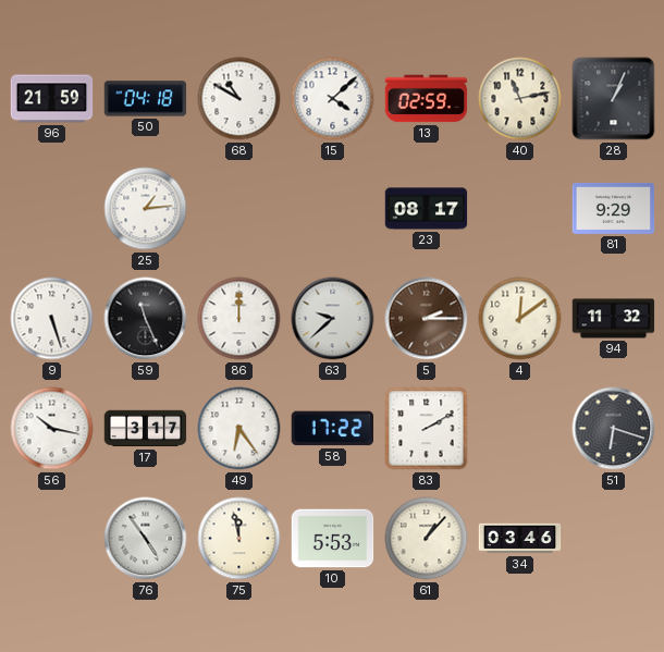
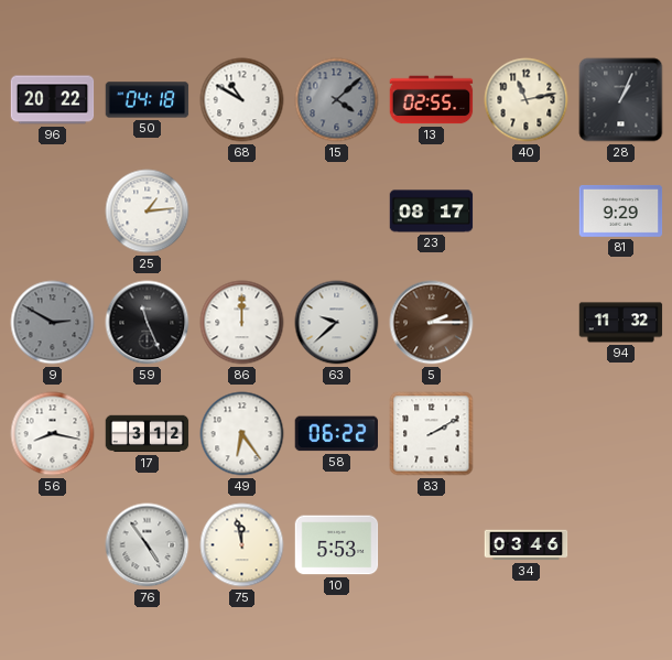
96: 21:59 -> 20:22
15 dial: white -> grey
13: 02:59 -> 02:55
9: 5:27 -> 2:50
9 dial: white -> grey
4: 12:09 -> none
56: 10:17 -> 8:17
17: 3:17 -> 3:12
58: 17:22 -> 06:22
51: 6:18 -> none
61: 1:07 -> none
